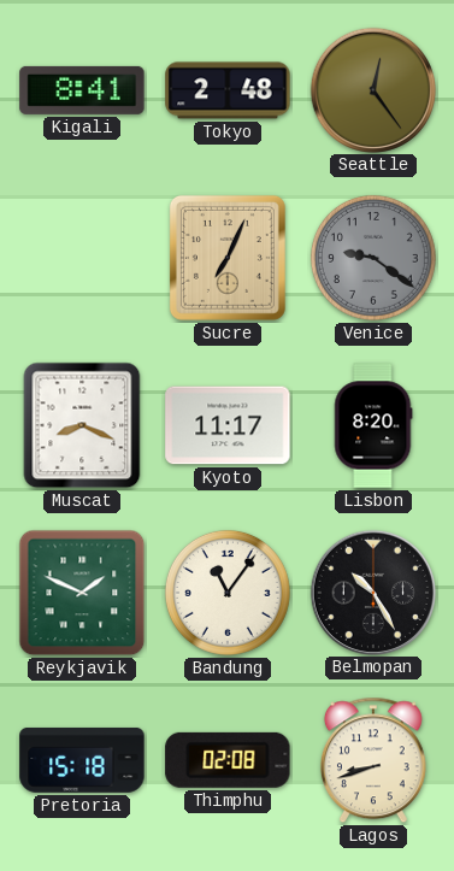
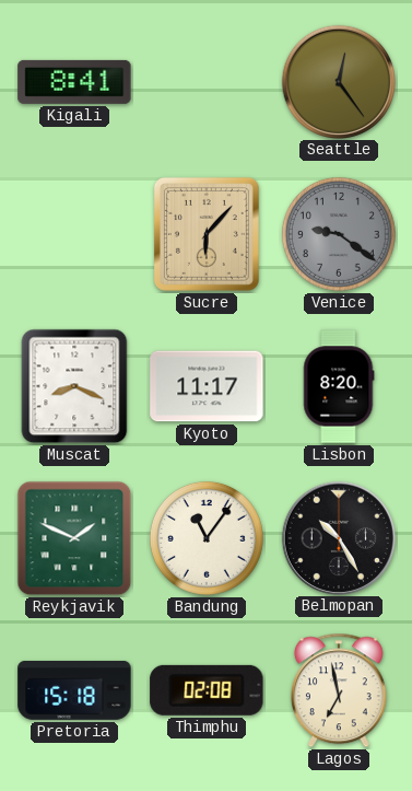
Tokyo: 2:48 -> none
Sucre: 7:04 -> 6:07
Lagos: 8:42 -> 6:58
